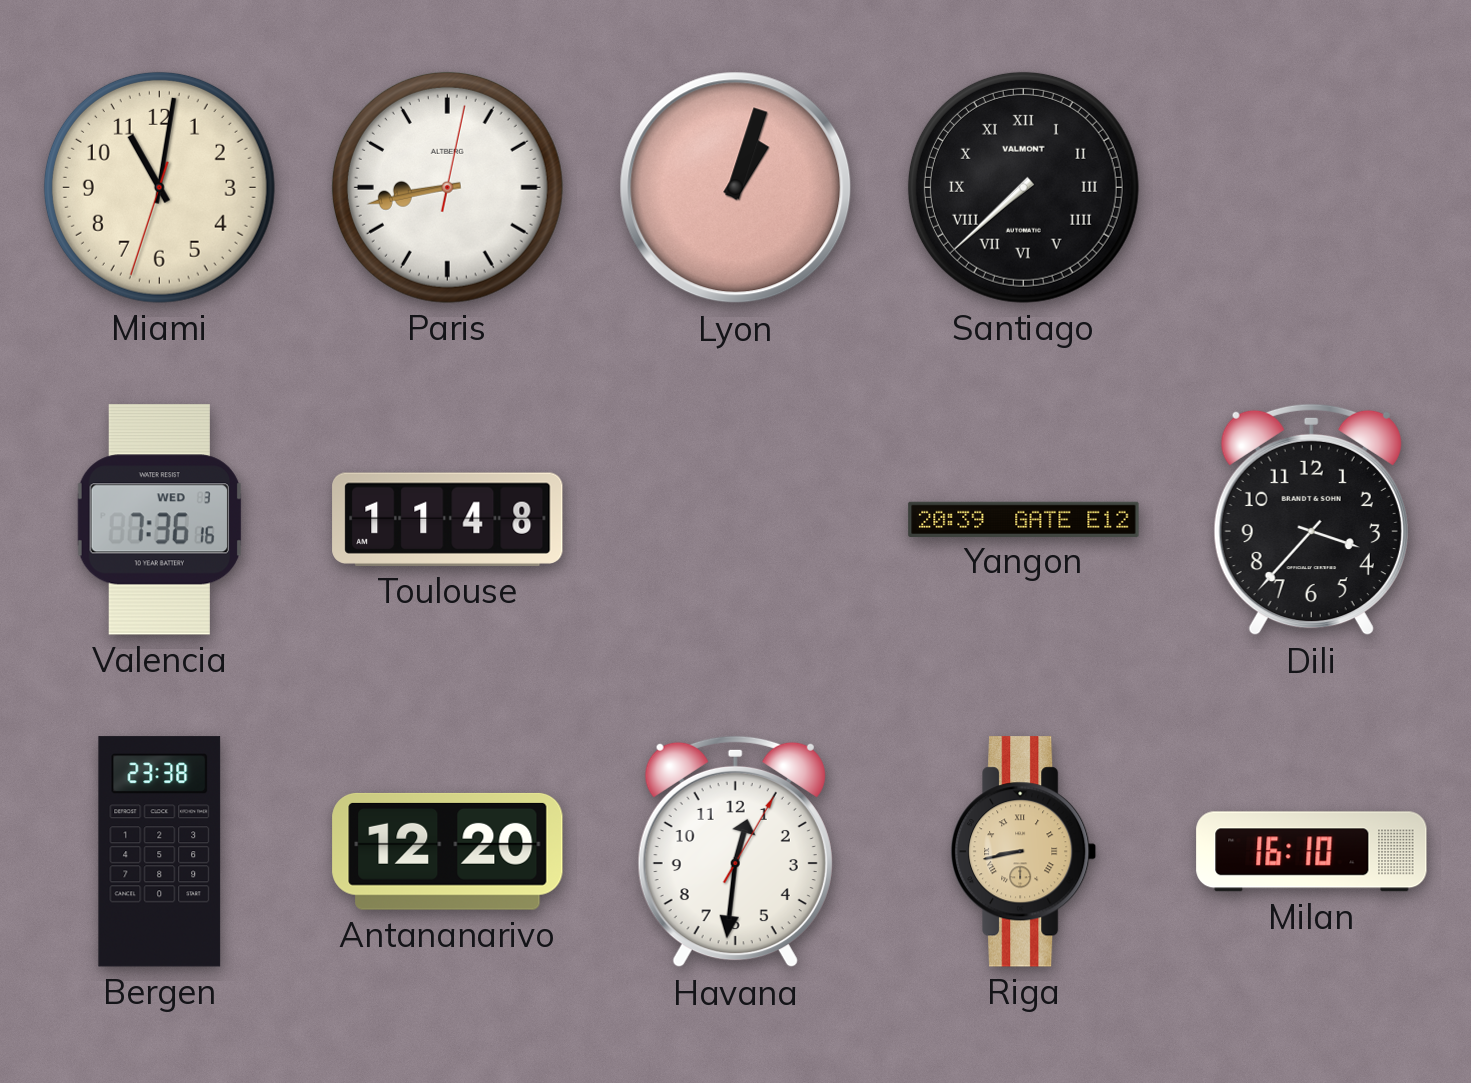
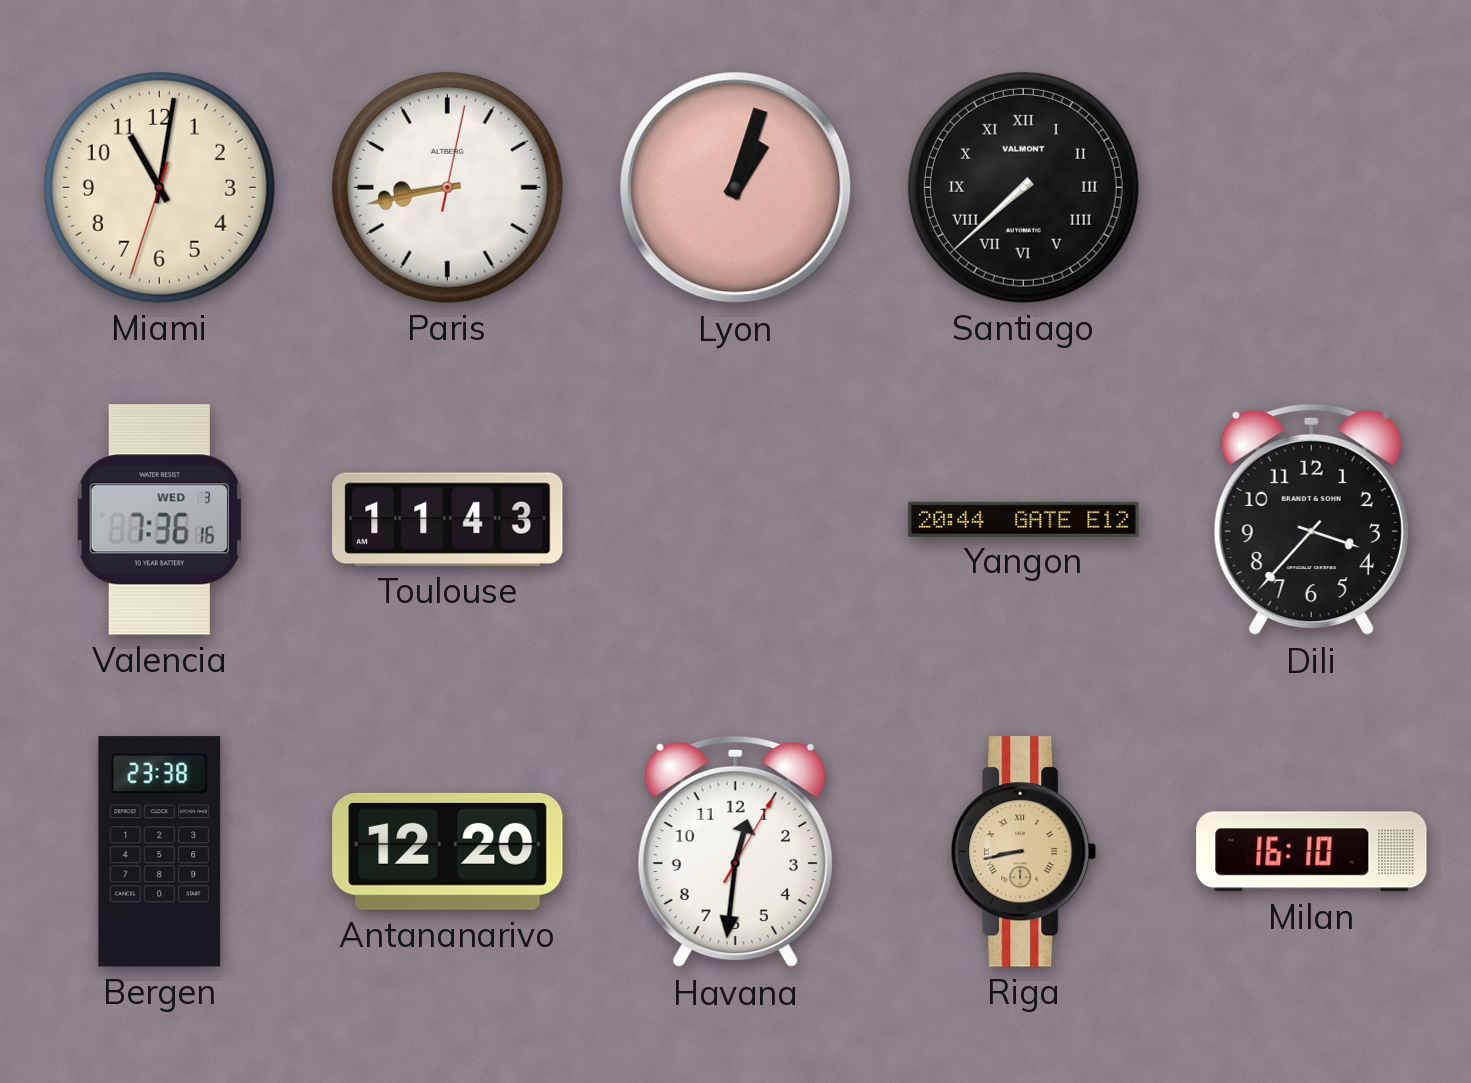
Toulouse: 11:48 -> 11:43
Yangon: 20:39 -> 20:44
